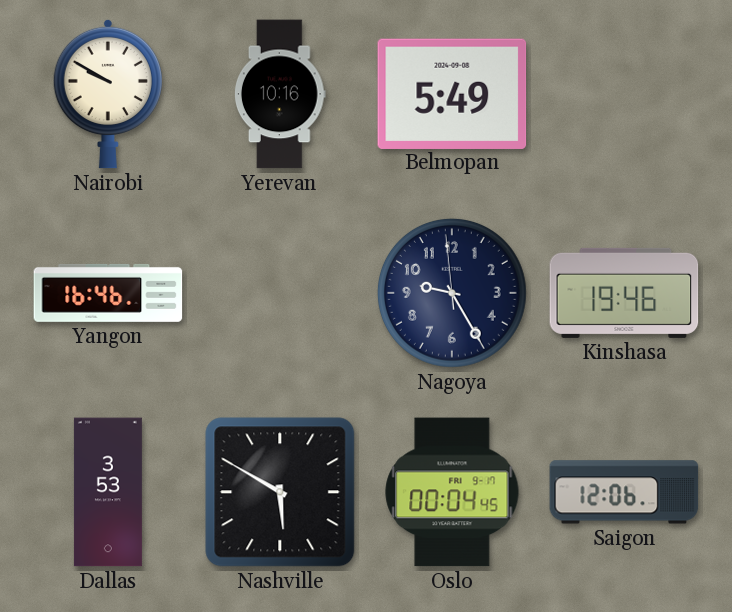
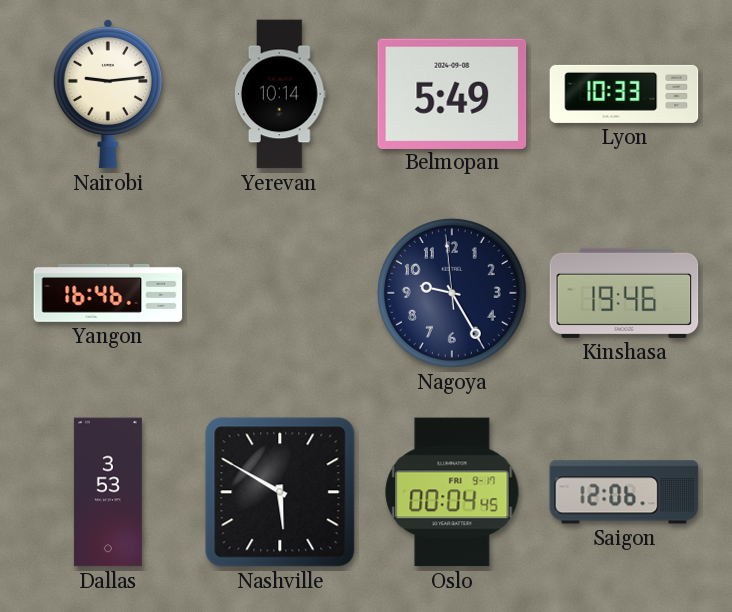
Nairobi: 9:50 -> 9:14
Yerevan: 10:16 -> 10:14
Lyon: none -> 10:33
